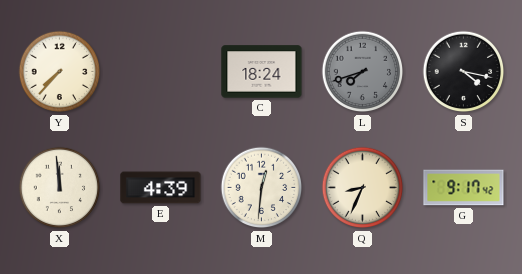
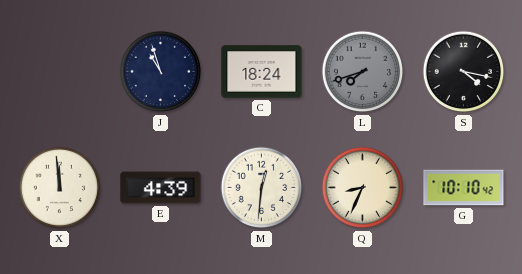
Y: 7:37 -> none
J: none -> 10:57
G: 9:17 -> 10:10
